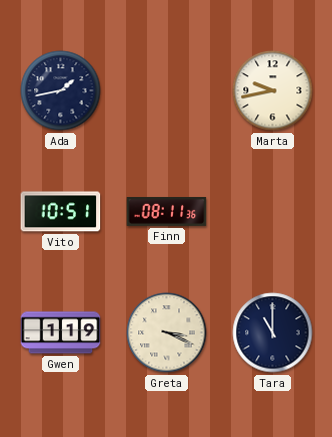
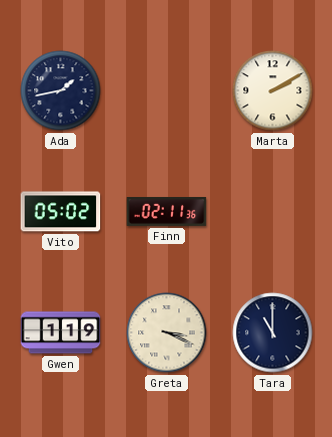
Marta: 9:43 -> 2:10
Vito: 10:51 -> 05:02
Finn: 08:11 -> 02:11
